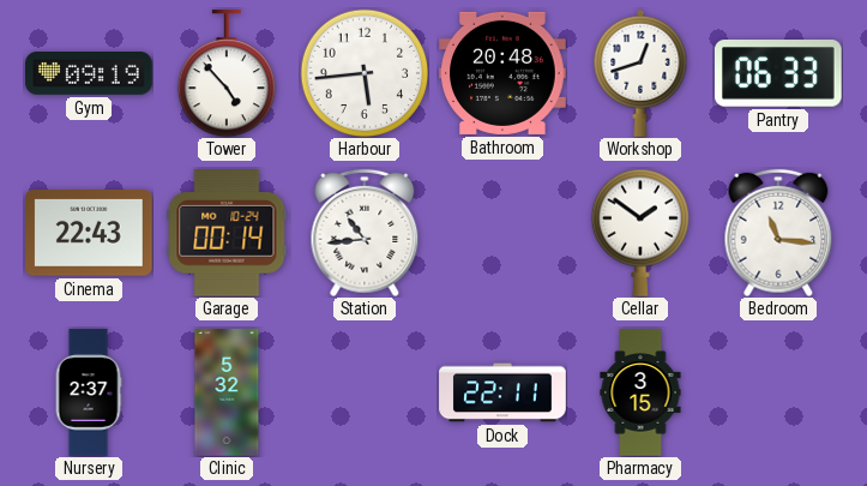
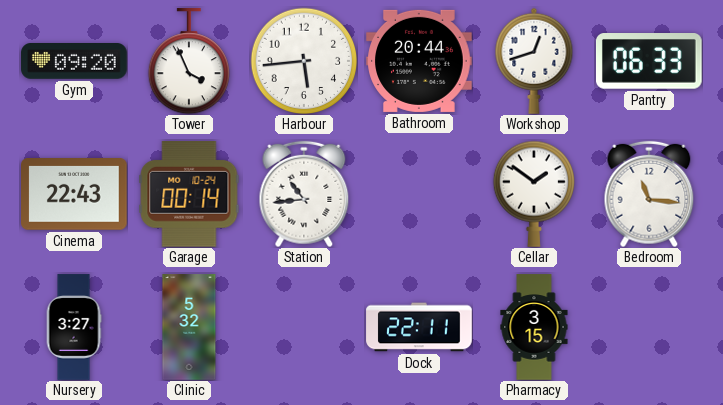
Gym: 09:19 -> 09:20
Tower: 4:53 -> 3:56
Bathroom: 20:48 -> 20:44
Nursery: 2:37 -> 3:27
